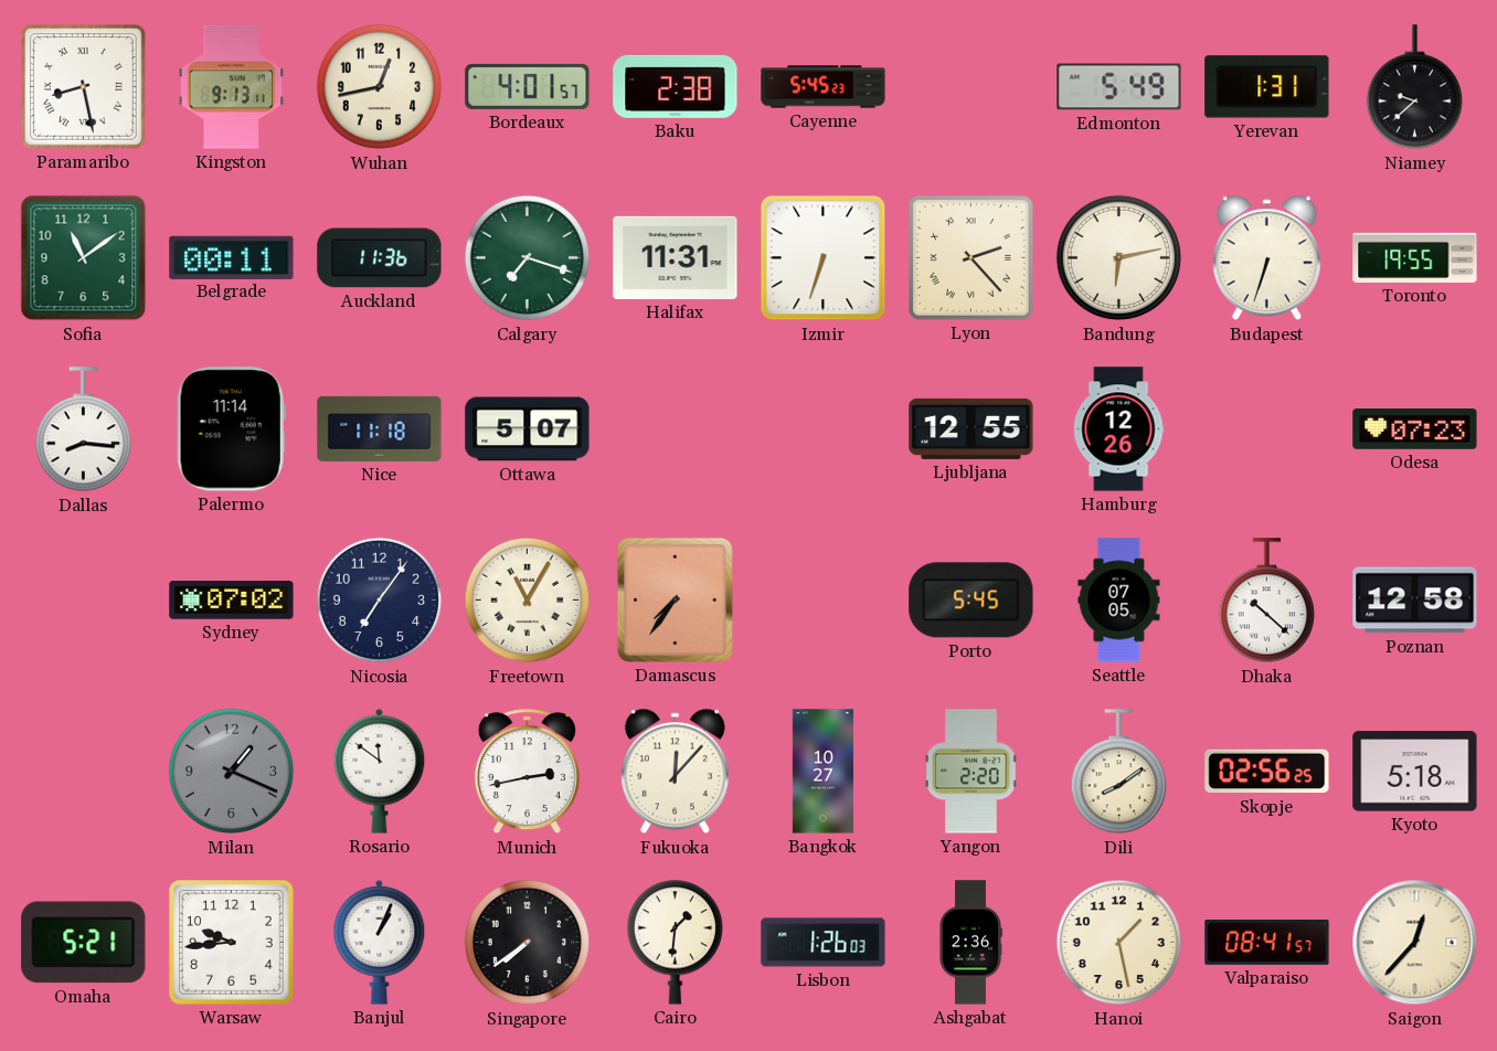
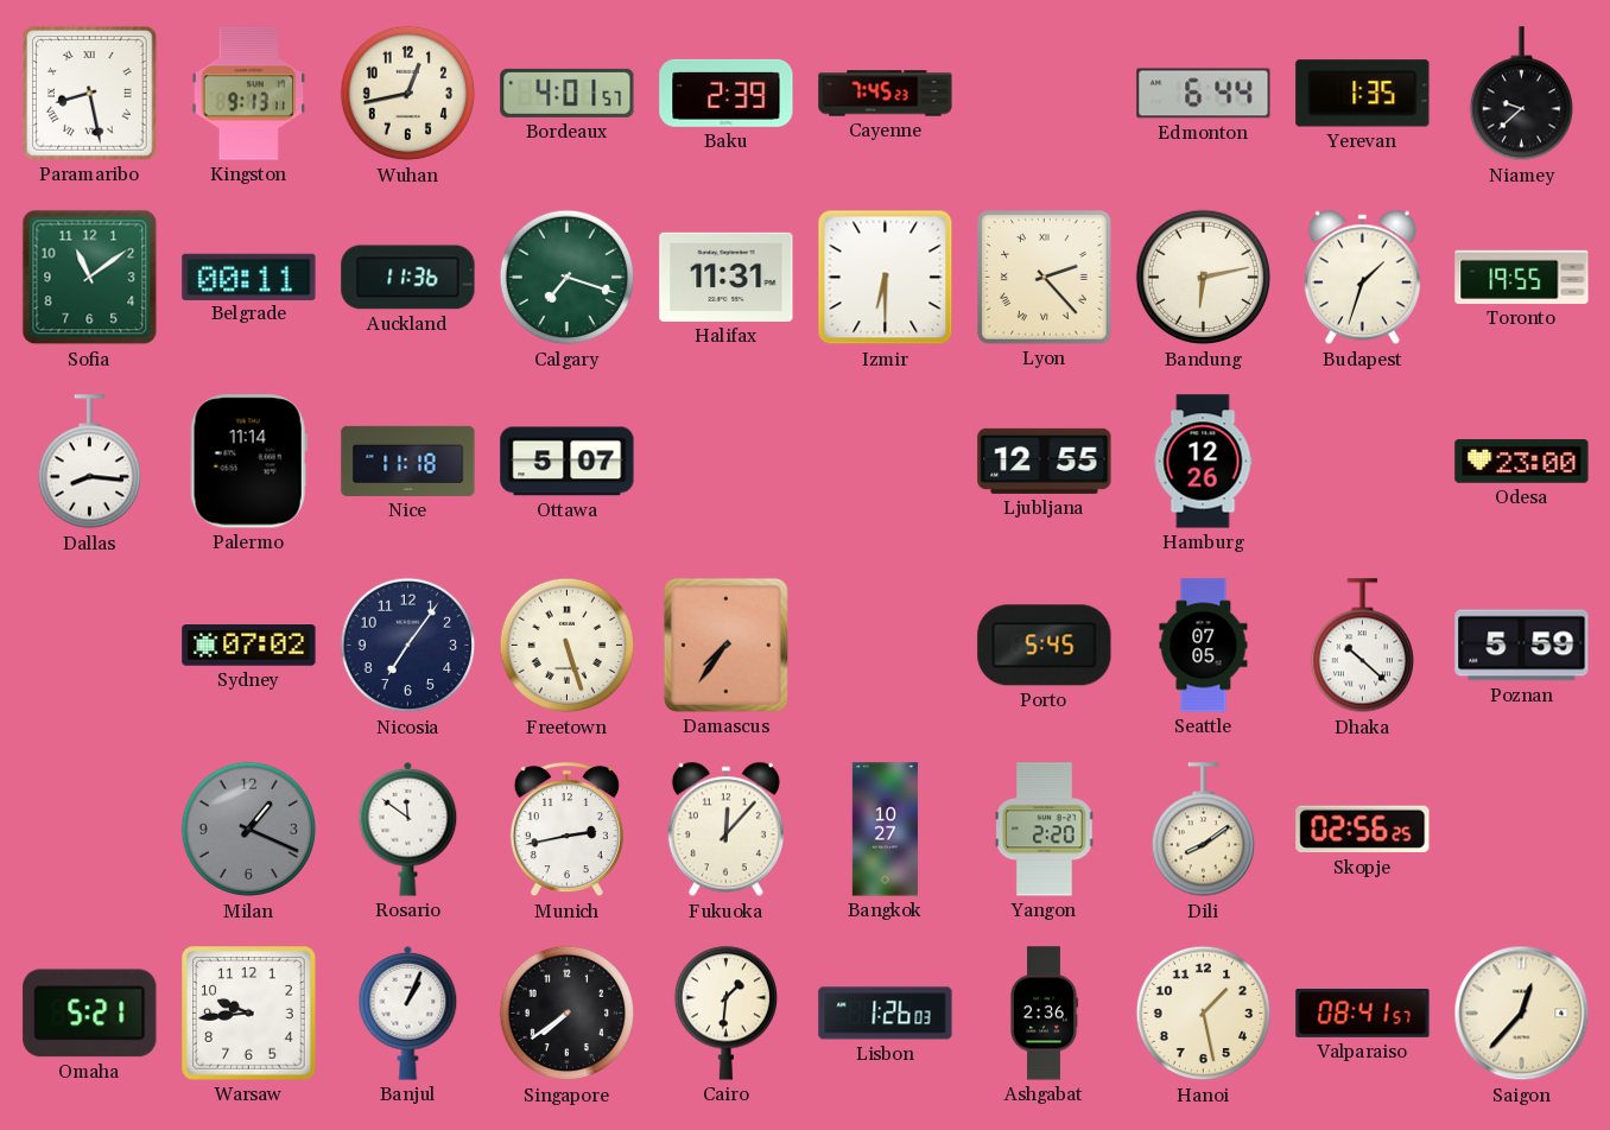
Baku: 2:38 -> 2:39
Cayenne: 5:45 -> 7:45
Edmonton: 5:49 -> 6:44
Yerevan: 1:31 -> 1:35
Izmir: 6:33 -> 6:30
Budapest: 6:33 -> 1:33
Odesa: 07:23 -> 23:00
Freetown: 11:05 -> 5:27
Poznan: 12:58 -> 5:59
Kyoto: 5:18 -> none
